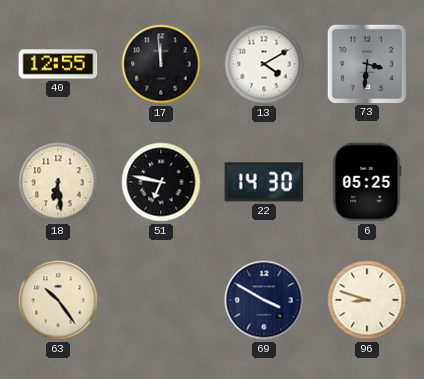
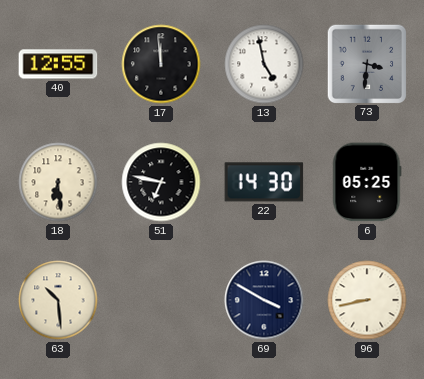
13: 4:10 -> 4:58
63: 10:24 -> 10:29
96: 8:48 -> 8:43
